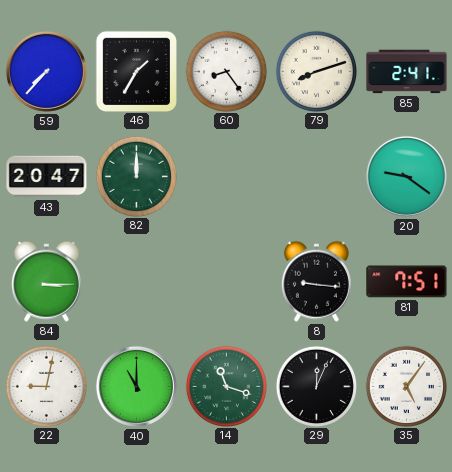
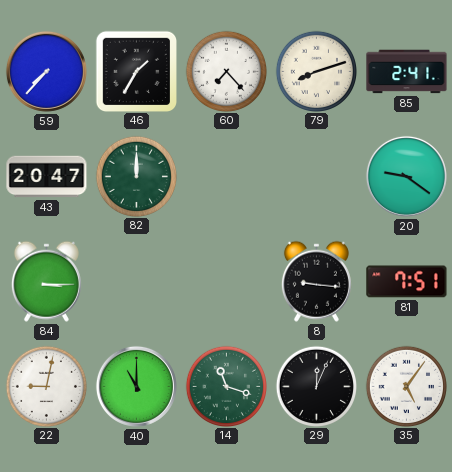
60: 8:24 -> 7:23
